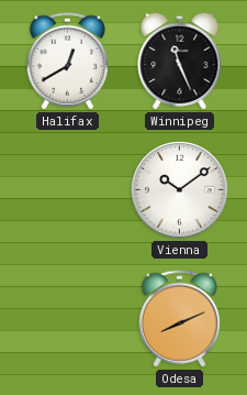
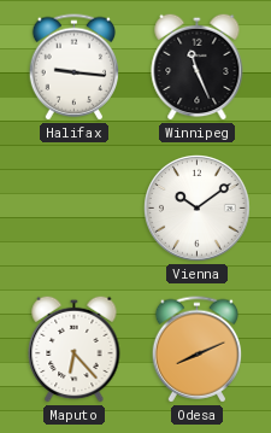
Halifax: 12:40 -> 9:16
Maputo: none -> 6:23
